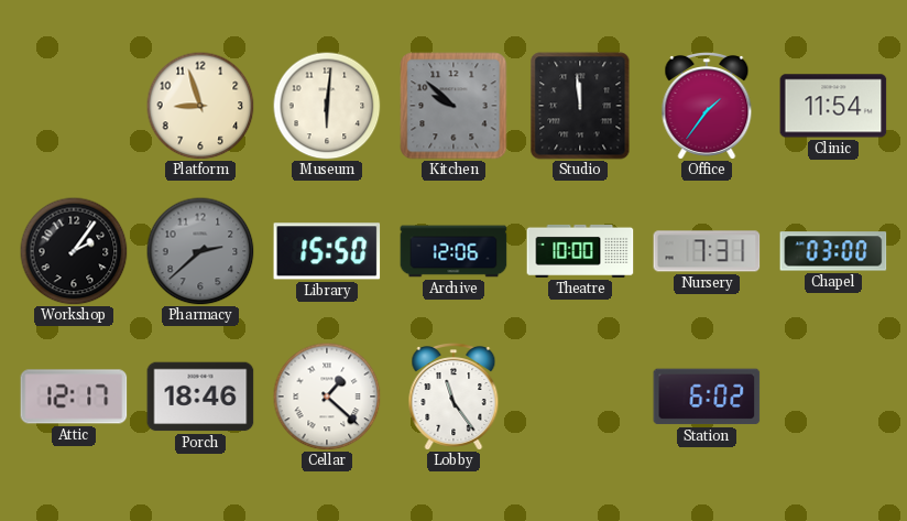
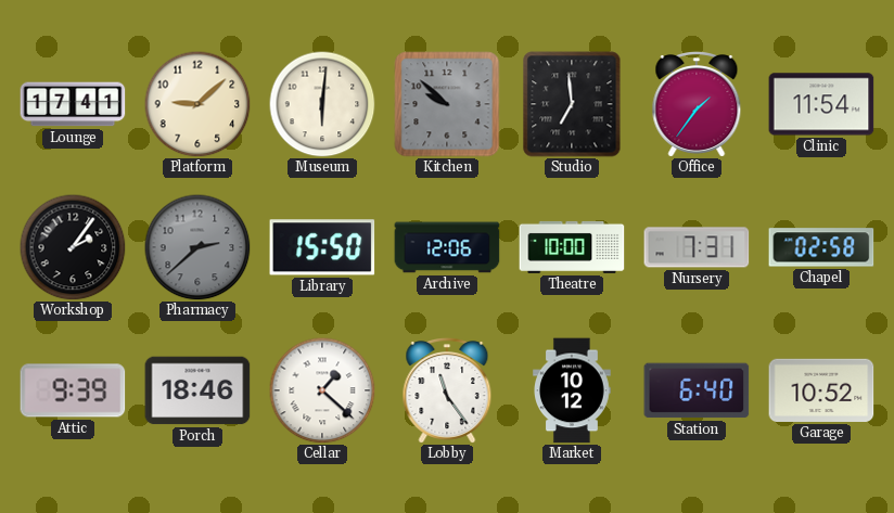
Lounge: none -> 17:41
Platform: 8:57 -> 9:08
Studio: 11:59 -> 6:59
Chapel: 03:00 -> 02:58
Attic: 12:17 -> 9:39
Market: none -> 10:12
Station: 6:02 -> 6:40
Garage: none -> 10:52
